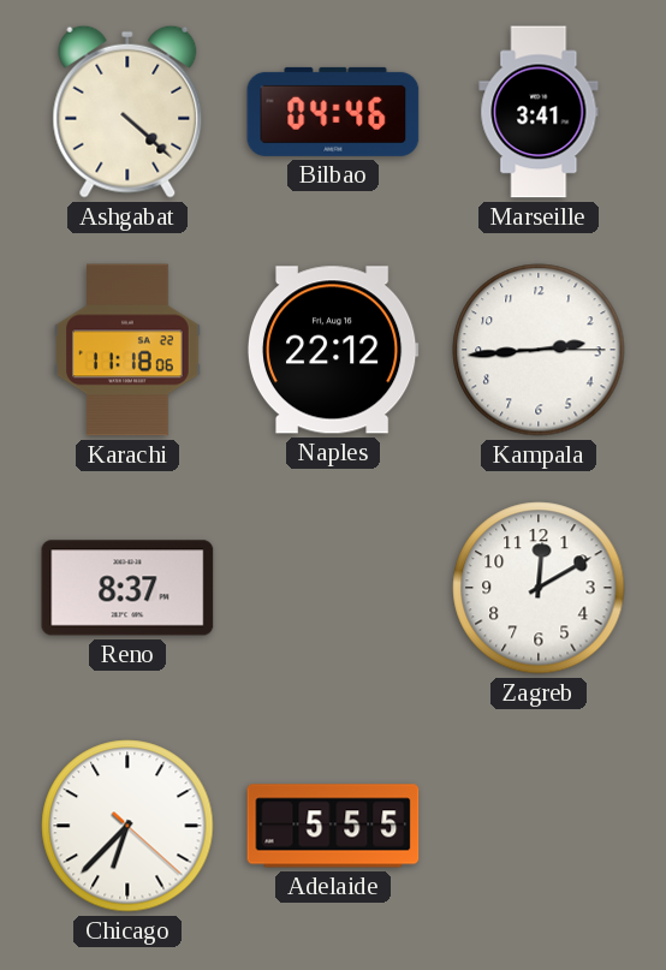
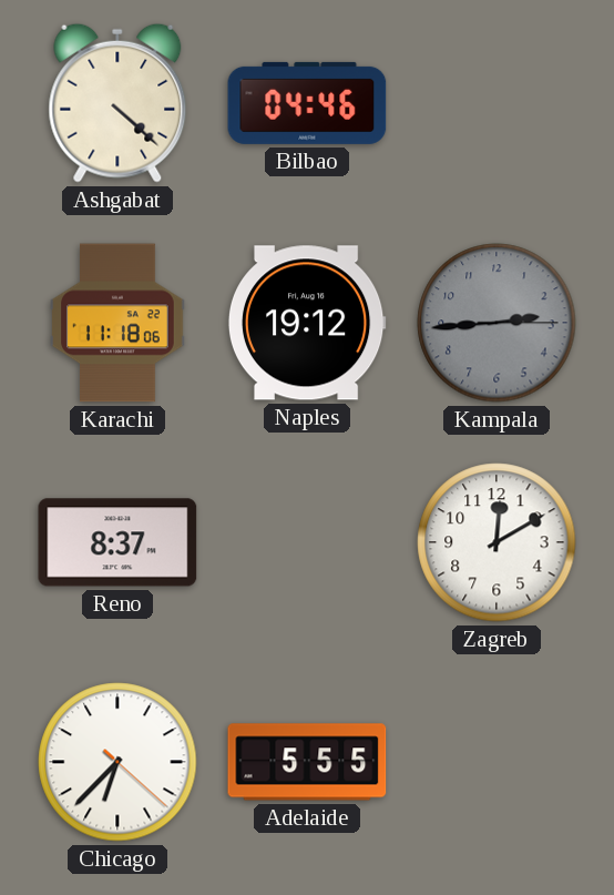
Marseille: 3:41 -> none
Naples: 22:12 -> 19:12
Kampala dial: white -> grey
